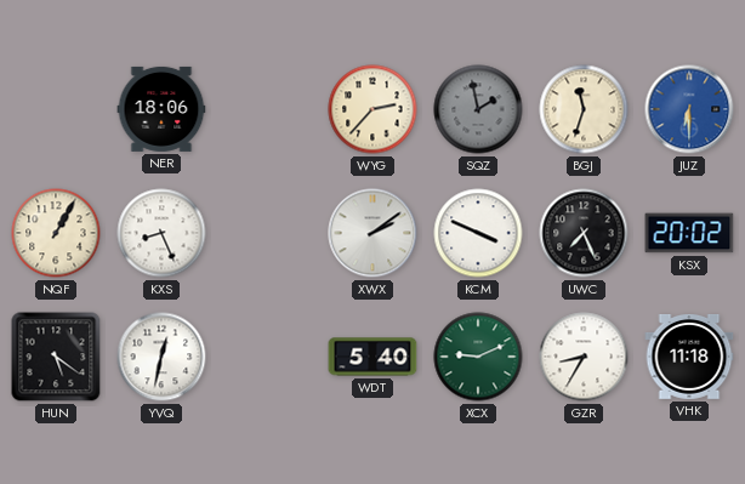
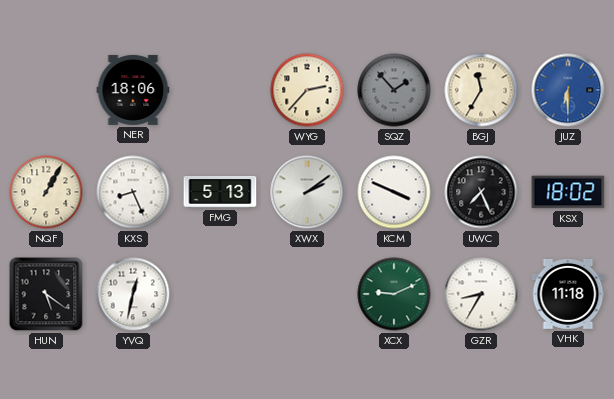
SQZ: 1:58 -> 1:53
BGJ: 11:33 -> 11:35
FMG: none -> 5:13
KSX: 20:02 -> 18:02
WDT: 5:40 -> none
